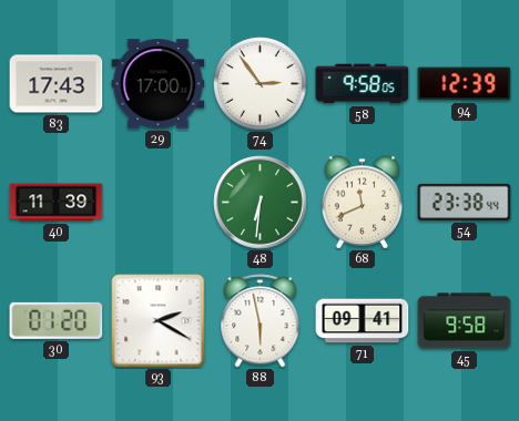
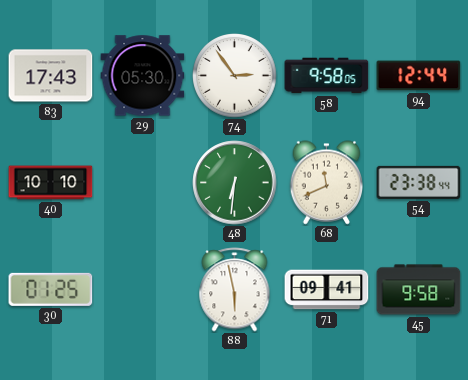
29: 17:00 -> 05:30
94: 12:39 -> 12:44
40: 11:39 -> 10:10
30: 01:20 -> 01:25
93: 2:20 -> none
